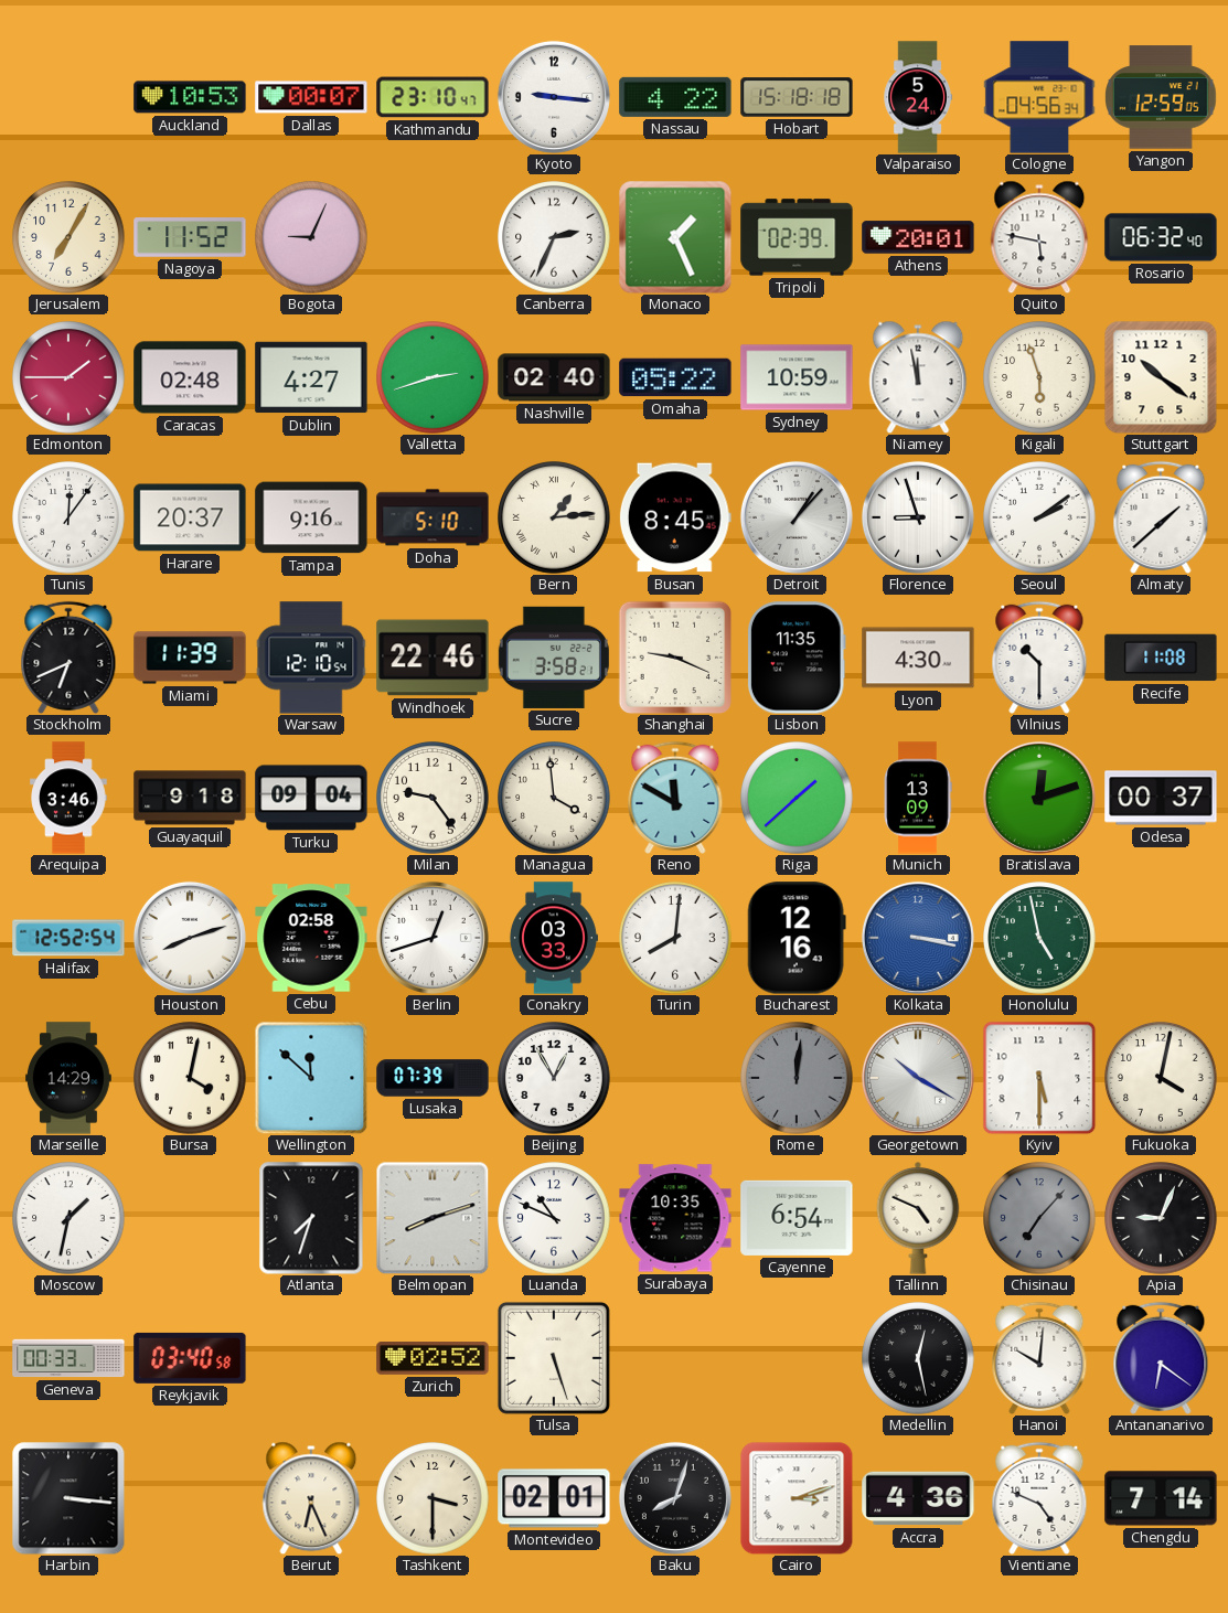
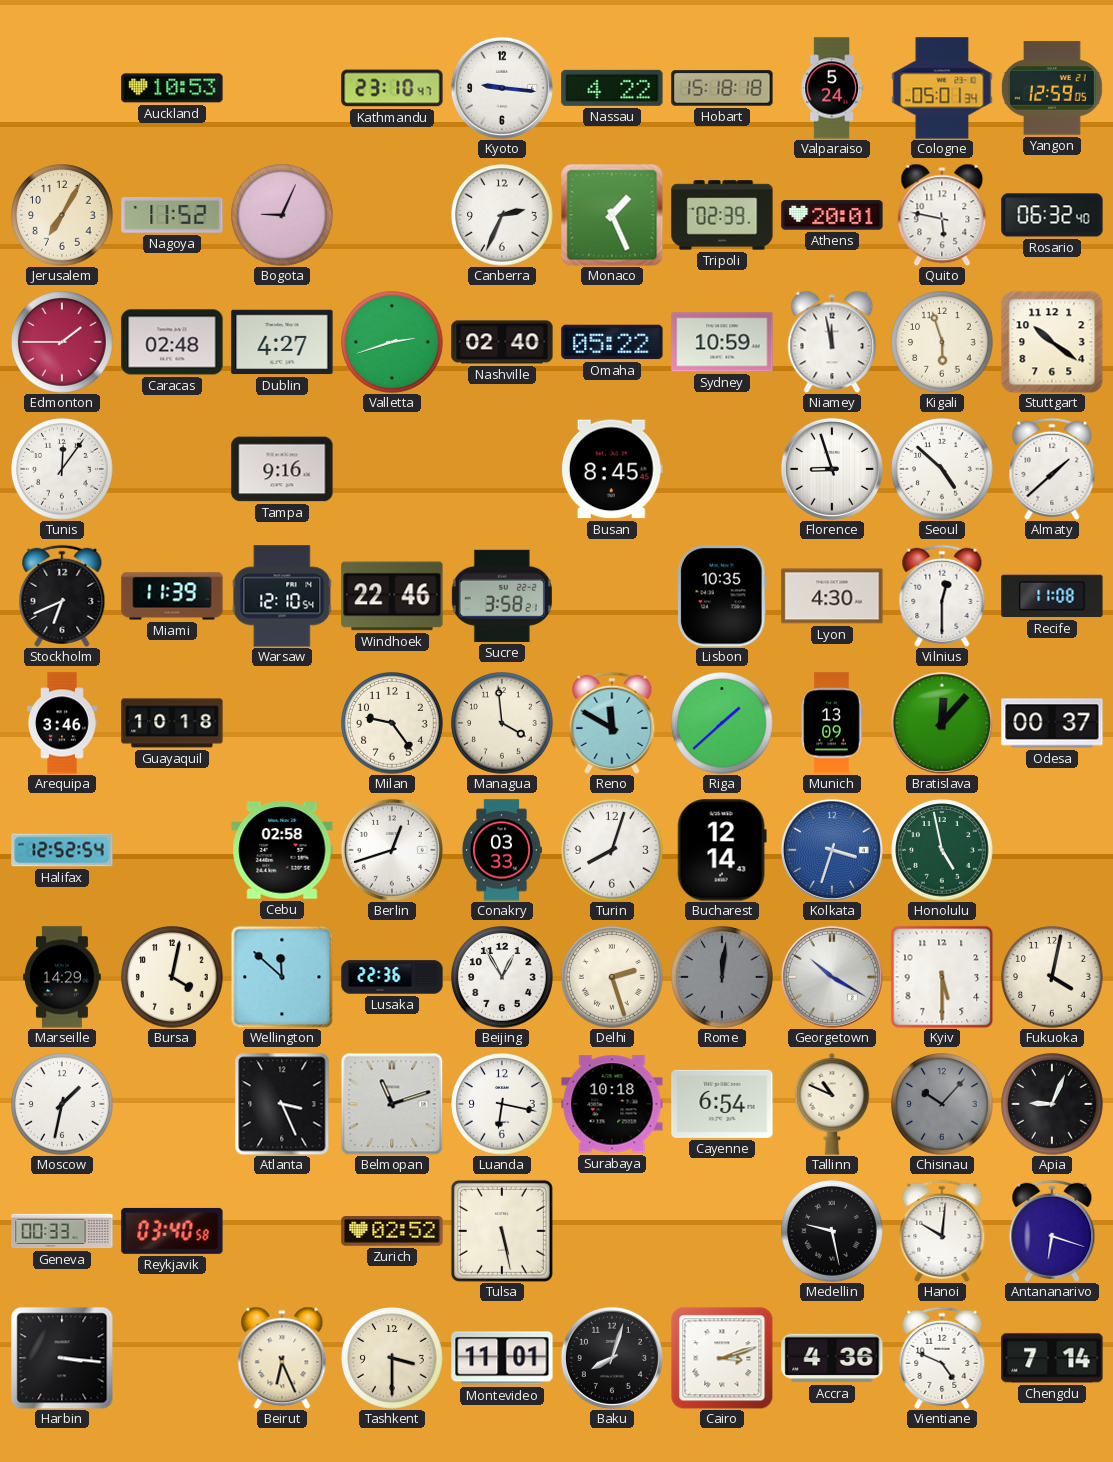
Dallas: 00:07 -> none
Cologne: 04:56 -> 05:01
Harare: 20:37 -> none
Doha: 5:10 -> none
Bern: 1:14 -> none
Detroit: 1:07 -> none
Seoul: 2:09 -> 4:52
Shanghai: 9:19 -> none
Lisbon: 11:35 -> 10:35
Vilnius: 10:30 -> 12:30
Guayaquil: 9:18 -> 10:18
Turku: 09:04 -> none
Bratislava: 12:12 -> 12:07
Houston: 8:12 -> none
Turin: 8:01 -> 8:03
Bucharest: 12:16 -> 12:14
Kolkata: 3:17 -> 3:33
Lusaka: 07:39 -> 22:36
Delhi: none -> 2:27
Atlanta: 7:33 -> 3:26
Belmopan: 8:12 -> 11:12
Luanda: 10:49 -> 6:17
Surabaya: 10:35 -> 10:18
Tallinn: 4:49 -> 10:49
Chisinau: 7:07 -> 10:07
Tulsa: 5:27 -> 5:28
Medellin: 12:28 -> 9:28
Antananarivo: 6:21 -> 6:18
Montevideo: 02:01 -> 11:01
